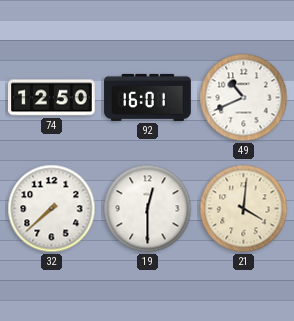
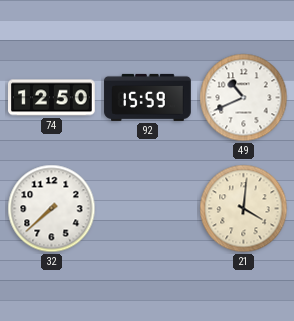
92: 16:01 -> 15:59
19: 12:30 -> none
